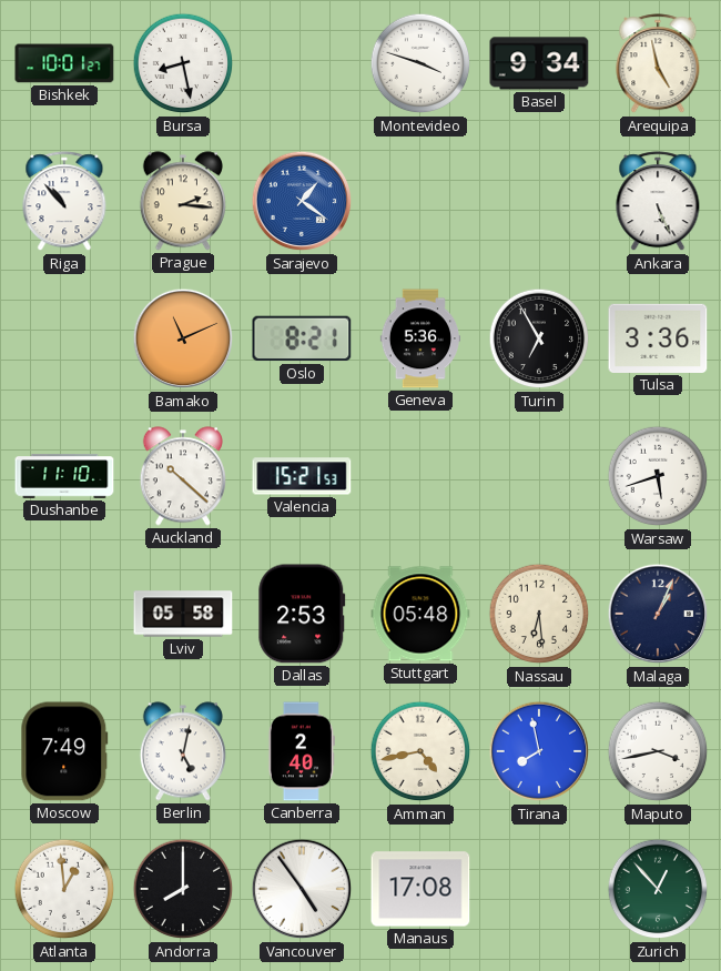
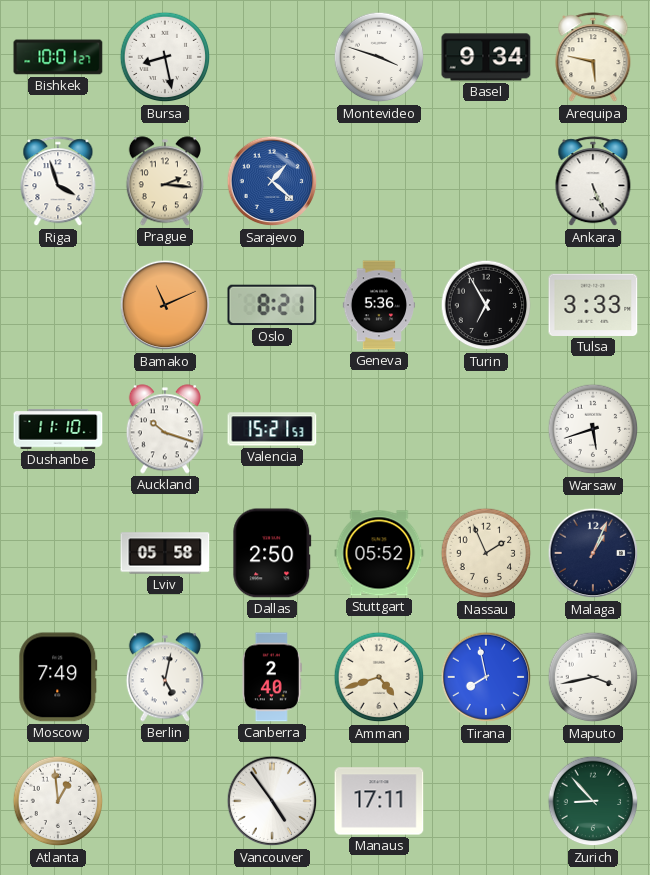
Arequipa: 4:58 -> 5:47
Riga: 10:53 -> 3:57
Sarajevo: 1:21 -> 1:22
Tulsa: 3:36 -> 3:33
Auckland: 10:22 -> 10:18
Dallas: 2:53 -> 2:50
Stuttgart: 05:48 -> 05:52
Nassau: 6:29 -> 1:56
Amman: 4:43 -> 4:42
Andorra: 8:00 -> none
Manaus: 17:08 -> 17:11
Zurich: 12:53 -> 8:53
